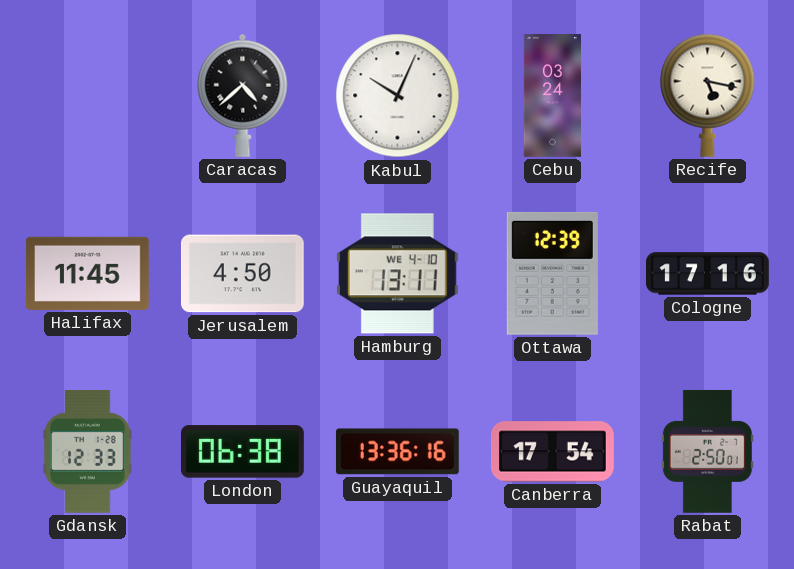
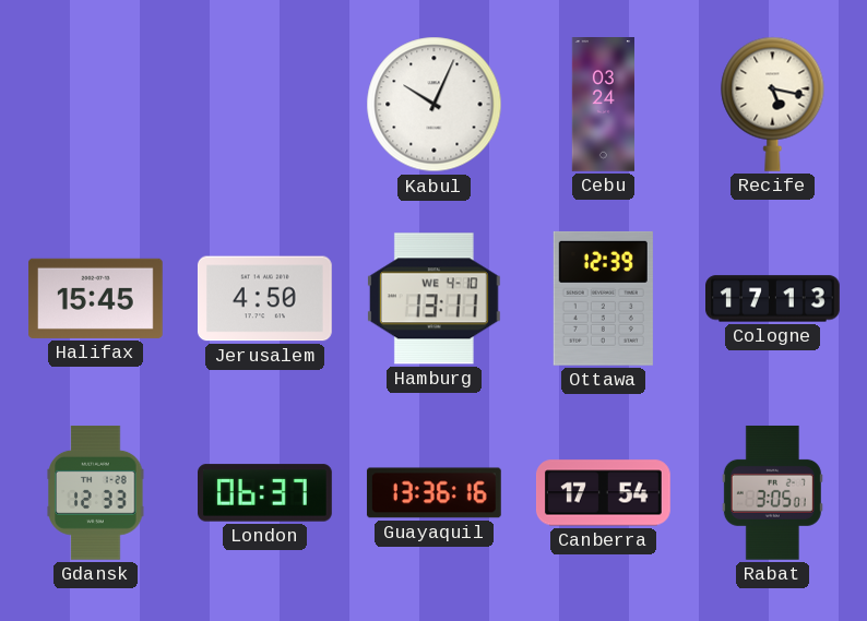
Caracas: 4:38 -> none
Halifax: 11:45 -> 15:45
Cologne: 17:16 -> 17:13
London: 06:38 -> 06:37
Rabat: 2:50 -> 3:05
